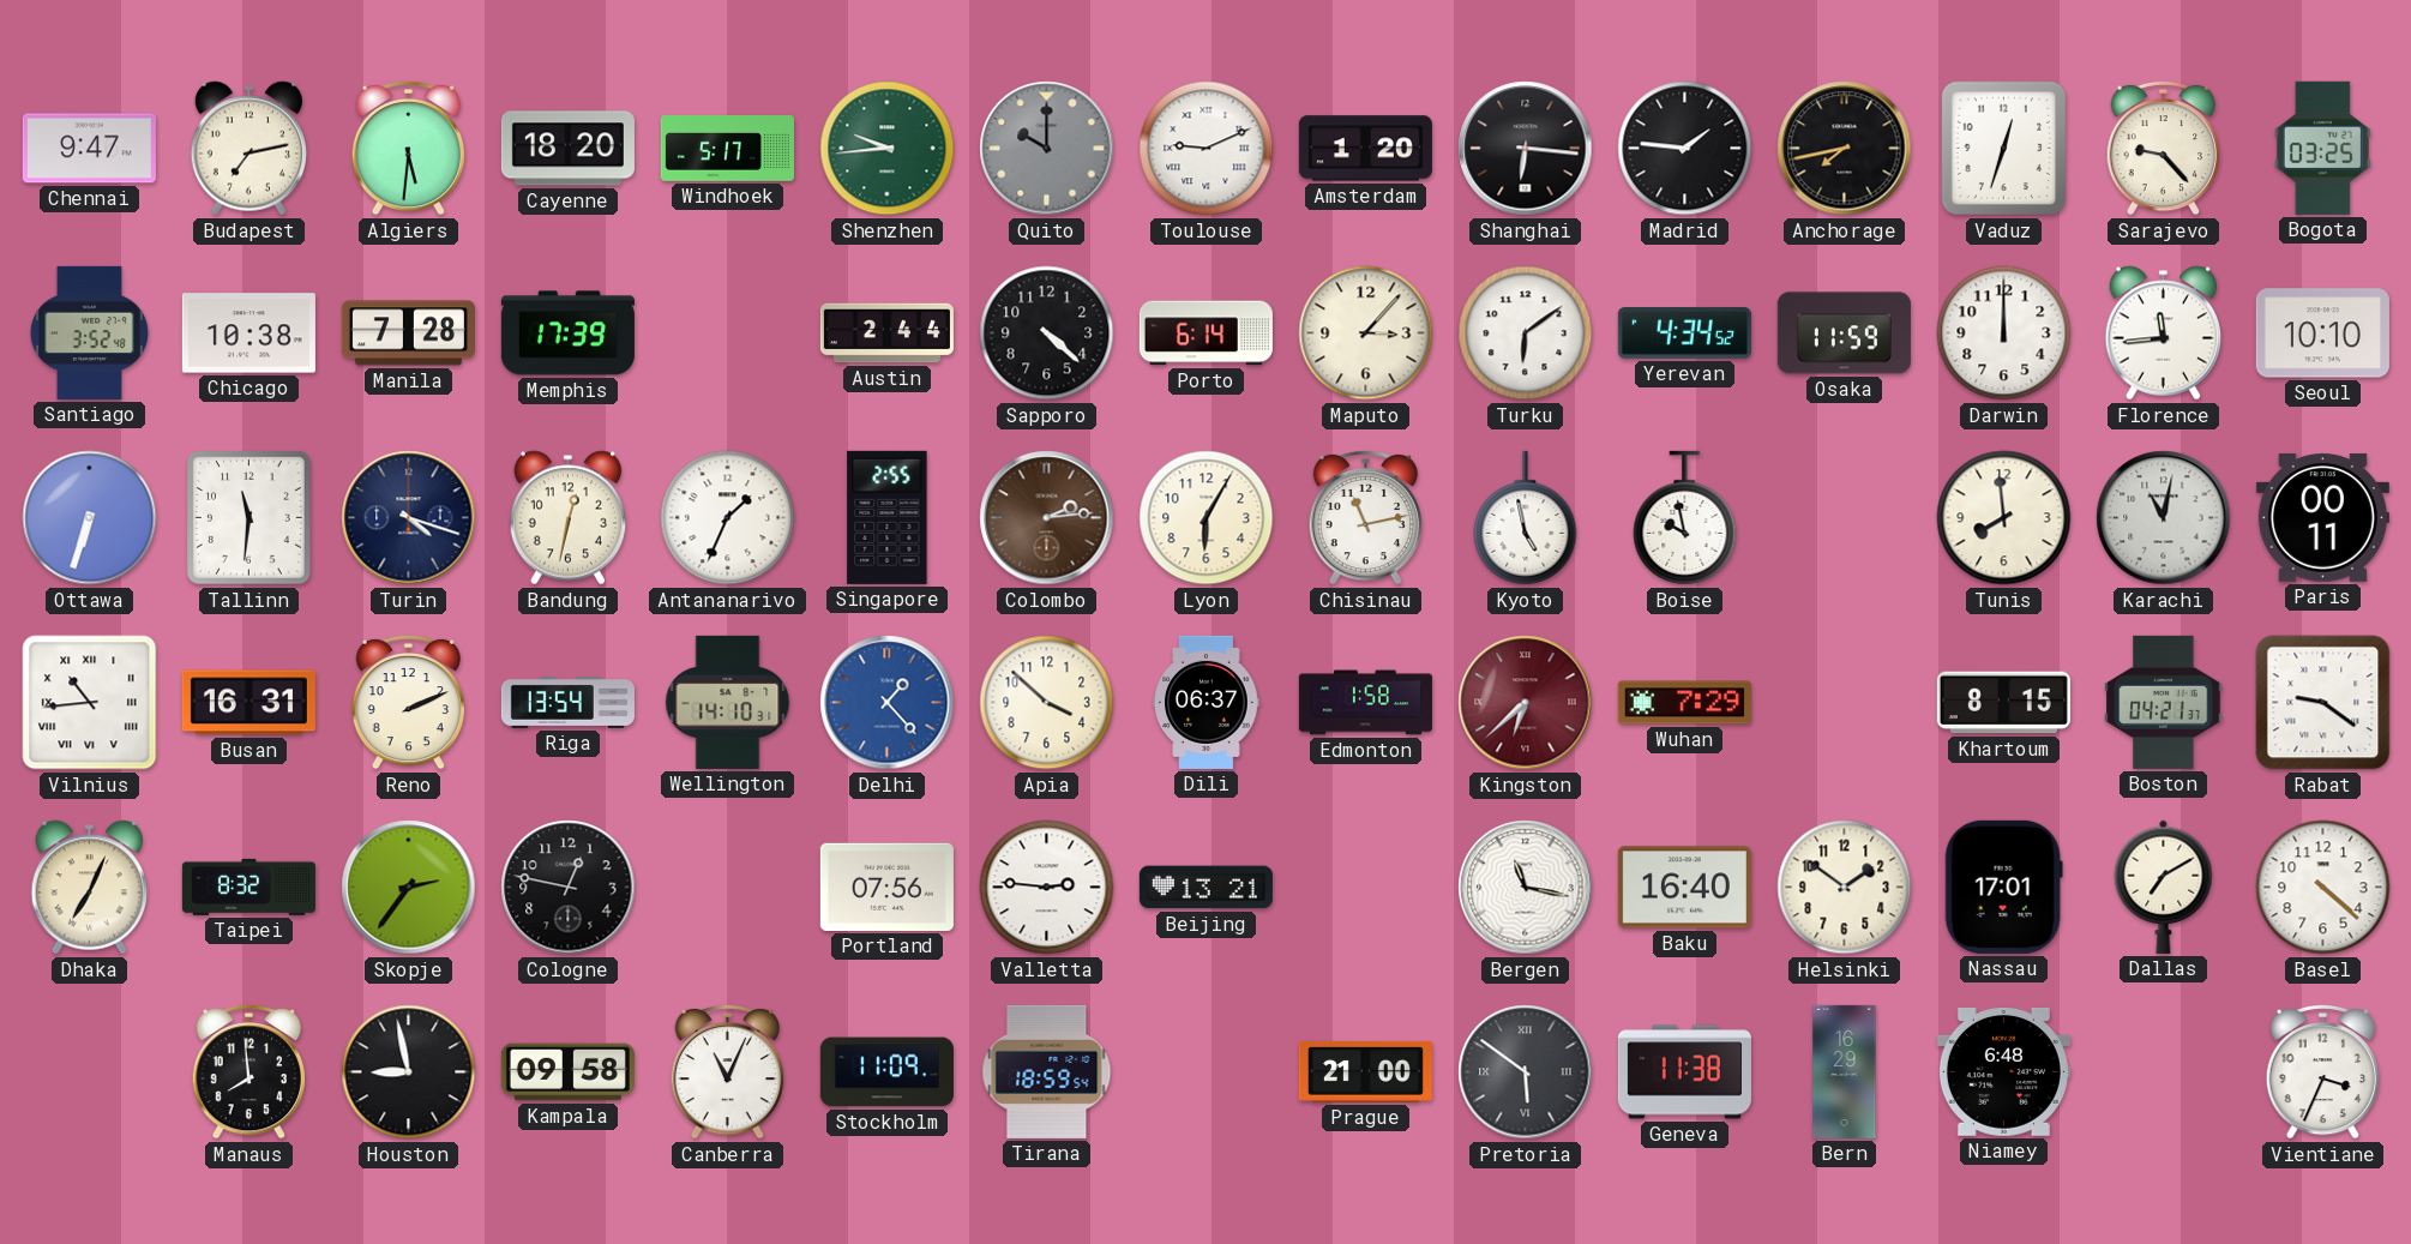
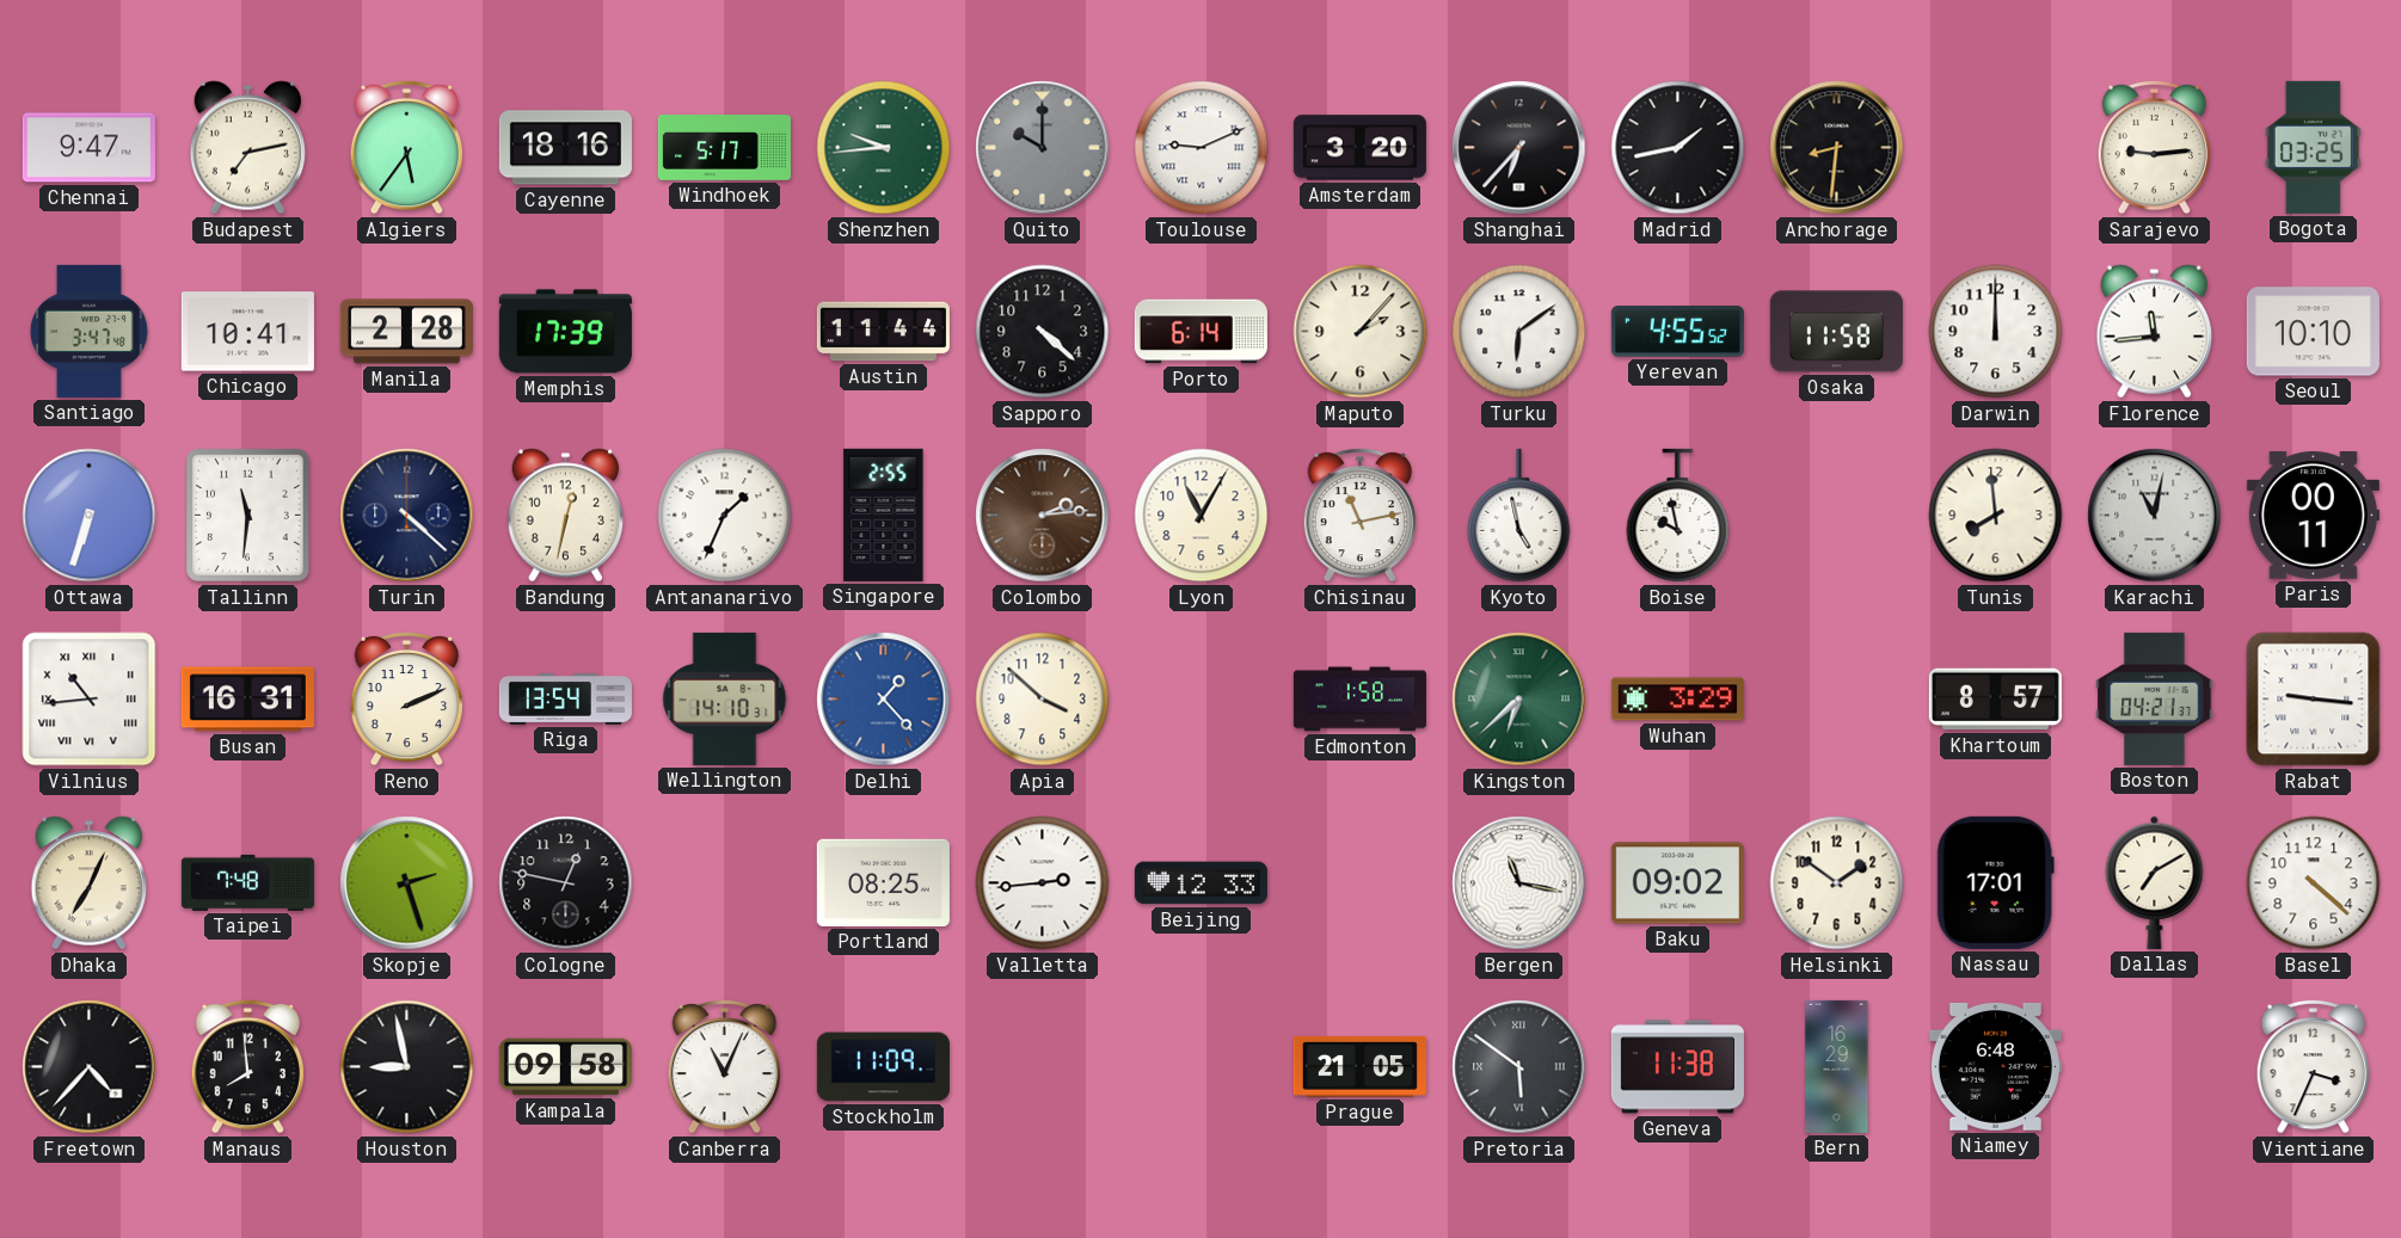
Algiers: 5:31 -> 5:36
Cayenne: 18:20 -> 18:16
Amsterdam: 1:20 -> 3:20
Shanghai: 6:16 -> 6:37
Madrid: 1:46 -> 1:43
Anchorage: 7:43 -> 8:31
Vaduz: 12:33 -> none
Sarajevo: 9:23 -> 9:14
Santiago: 3:52 -> 3:47
Chicago: 10:38 -> 10:41
Manila: 7:28 -> 2:28
Austin: 2:44 -> 11:44
Maputo: 3:07 -> 2:07
Yerevan: 4:34 -> 4:55
Osaka: 11:59 -> 11:58
Turin: 4:18 -> 4:22
Lyon: 6:05 -> 11:05
Dili: 06:37 -> none
Kingston dial: burgundy -> green
Wuhan: 7:29 -> 3:29
Khartoum: 8:15 -> 8:57
Rabat: 9:21 -> 9:16
Taipei: 8:32 -> 7:48
Skopje: 2:36 -> 2:27
Portland: 07:56 -> 08:25
Valletta: 2:46 -> 2:44
Beijing: 13:21 -> 12:33
Baku: 16:40 -> 09:02
Freetown: none -> 4:37
Tirana: 18:59 -> none
Prague: 21:00 -> 21:05
